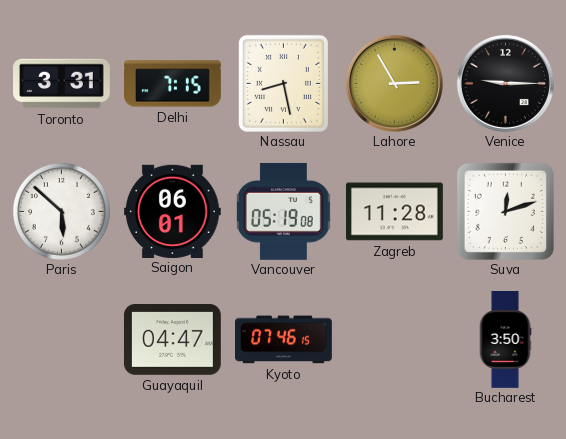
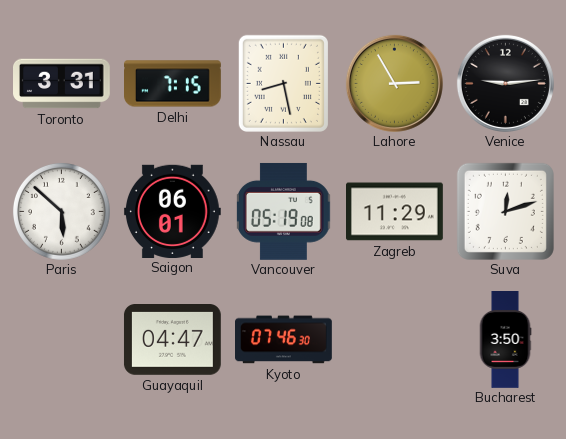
Venice: 9:15 -> 9:14
Zagreb: 11:28 -> 11:29
Kyoto: 07:46:15 -> 07:46:30
